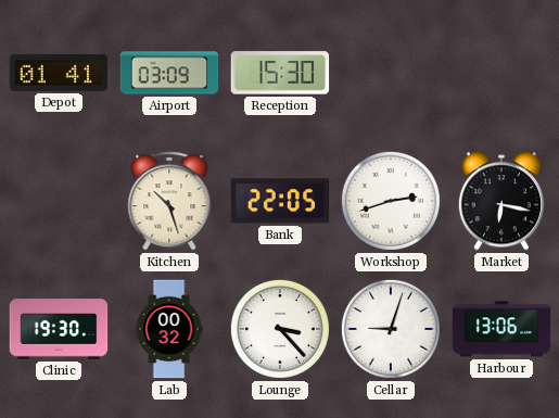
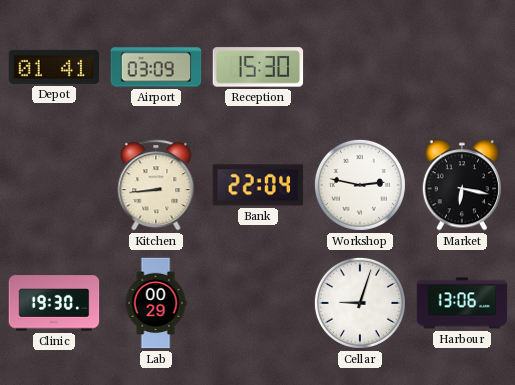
Kitchen: 10:27 -> 8:44
Bank: 22:05 -> 22:04
Workshop: 2:42 -> 2:47
Lab: 00:32 -> 00:29
Lounge: 3:23 -> none
